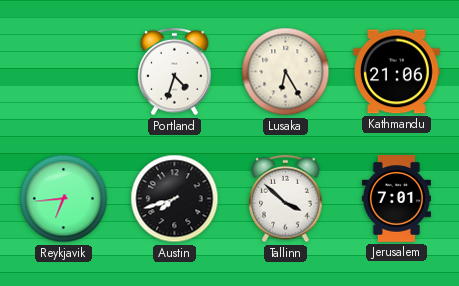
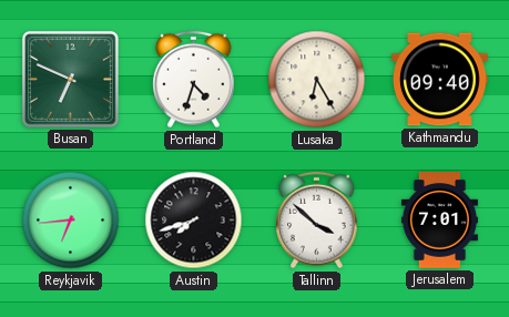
Busan: none -> 6:49
Kathmandu: 21:06 -> 09:40
